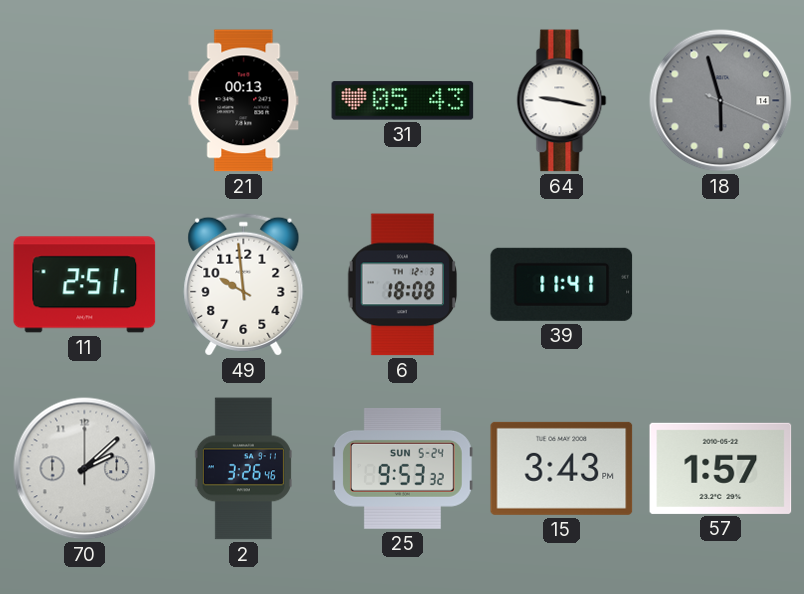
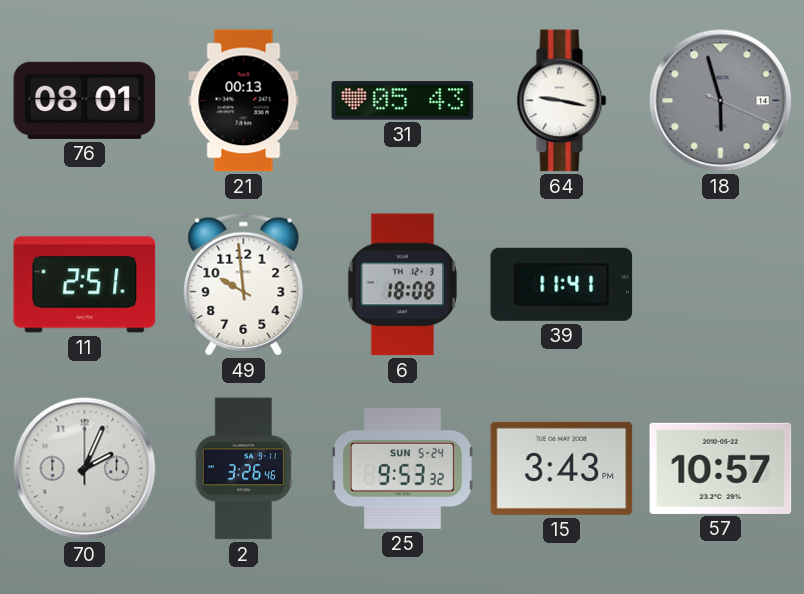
76: none -> 08:01
70: 2:08 -> 2:04
57: 1:57 -> 10:57
